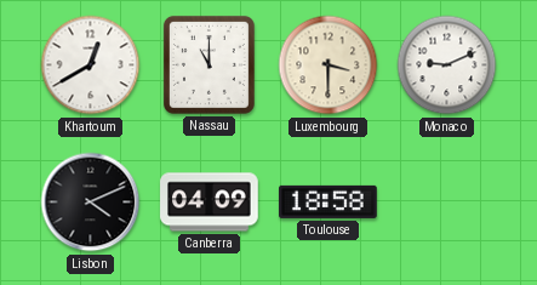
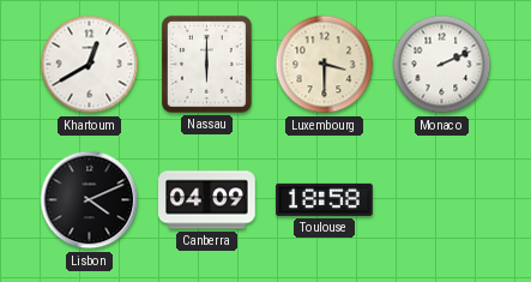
Nassau: 11:00 -> 6:00
Monaco: 9:11 -> 2:11
